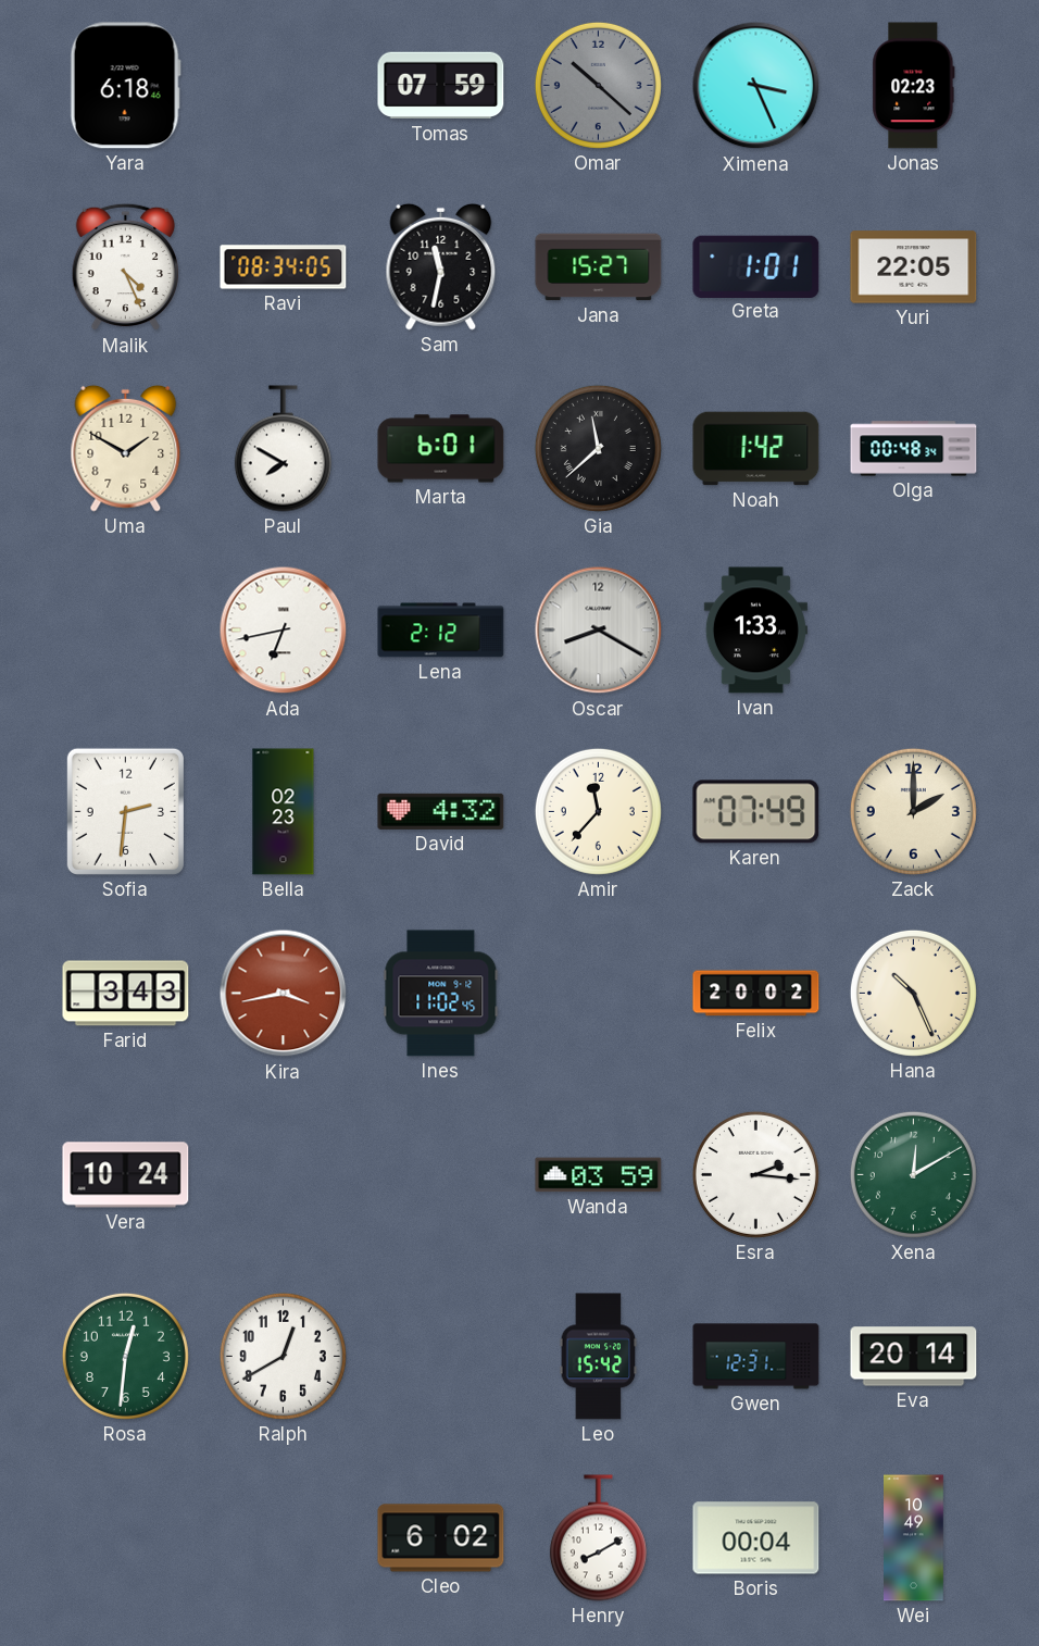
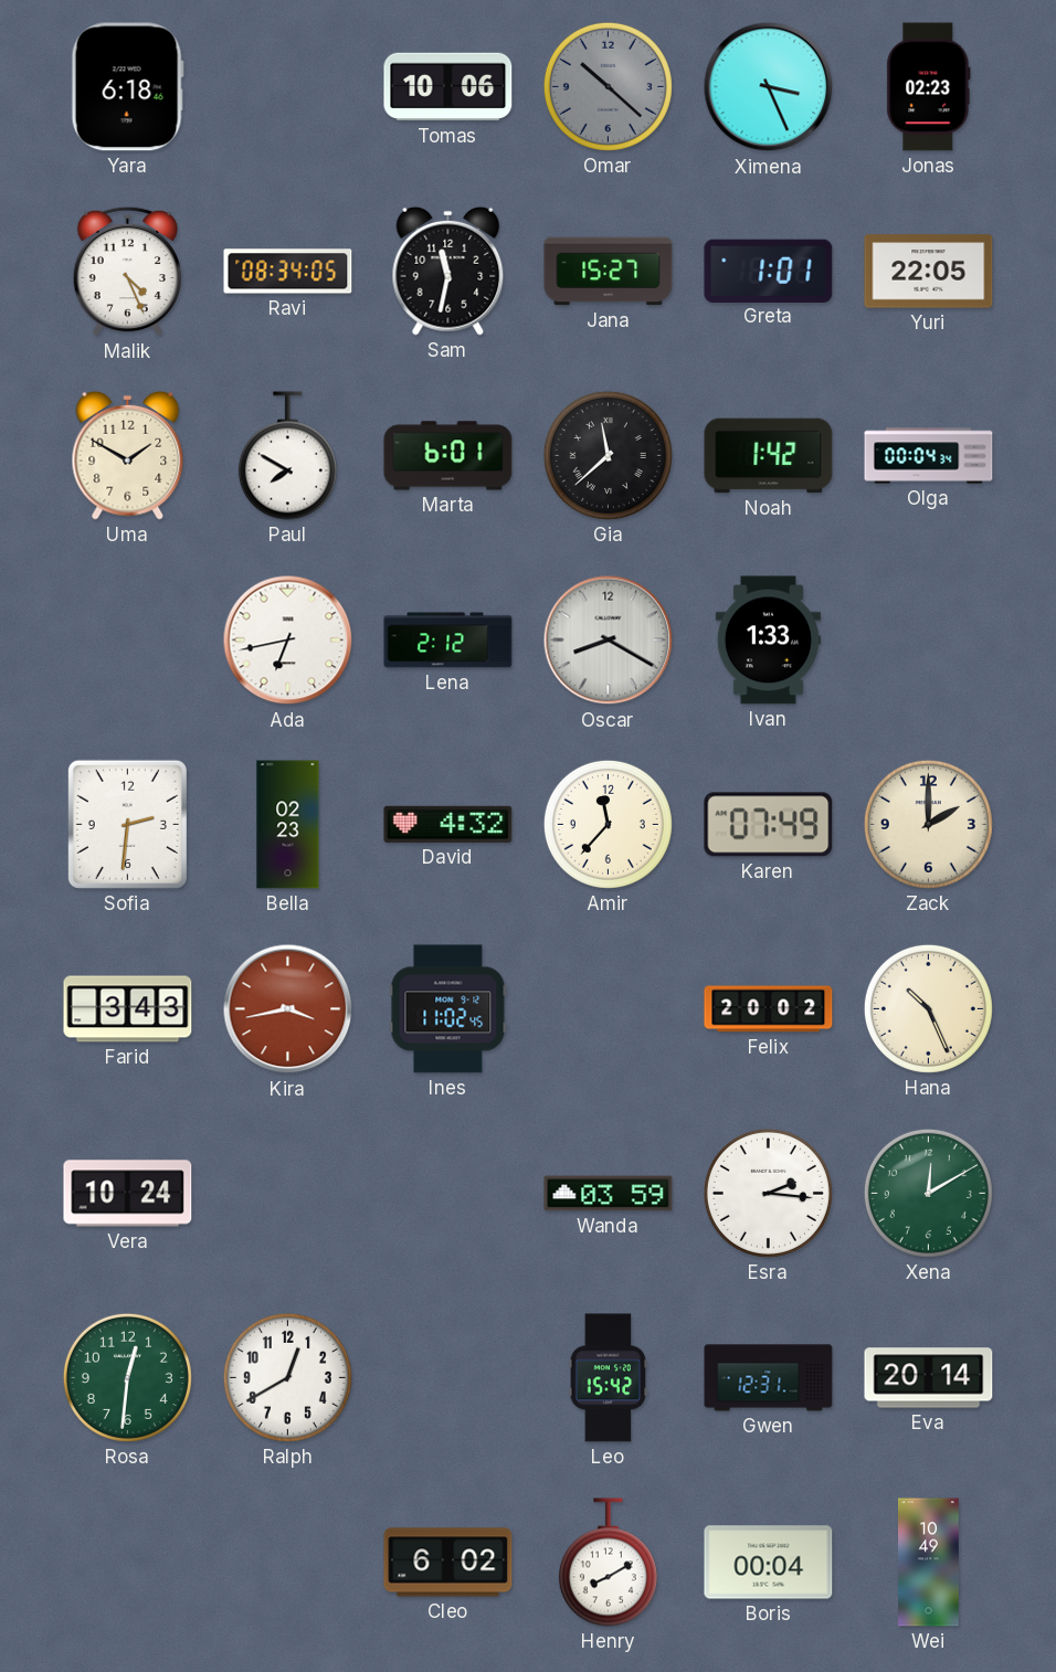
Tomas: 07:59 -> 10:06
Olga: 00:48 -> 00:04
